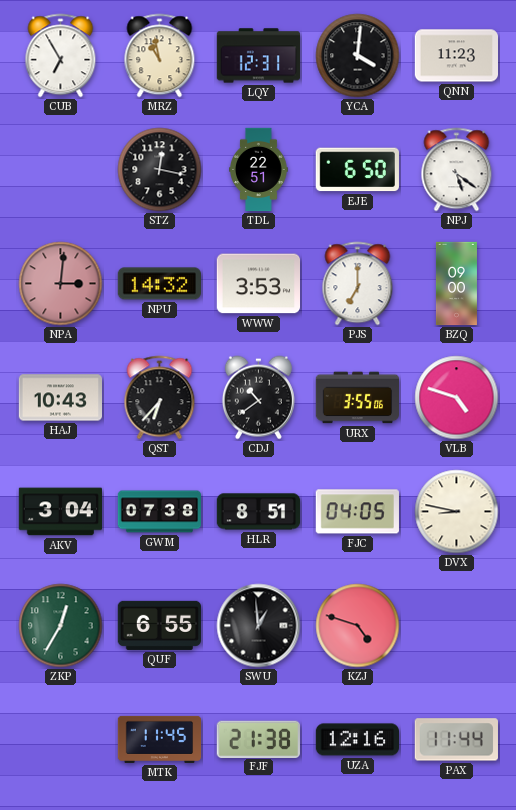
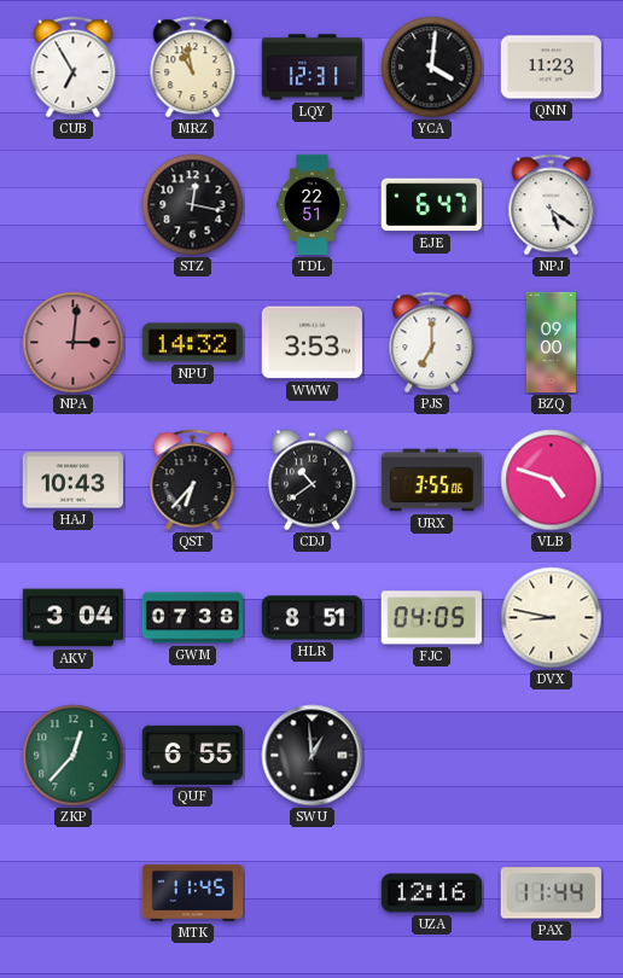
EJE: 6:50 -> 6:47
ZKP: 12:35 -> 12:37
KZJ: 4:48 -> none
FJF: 21:38 -> none
